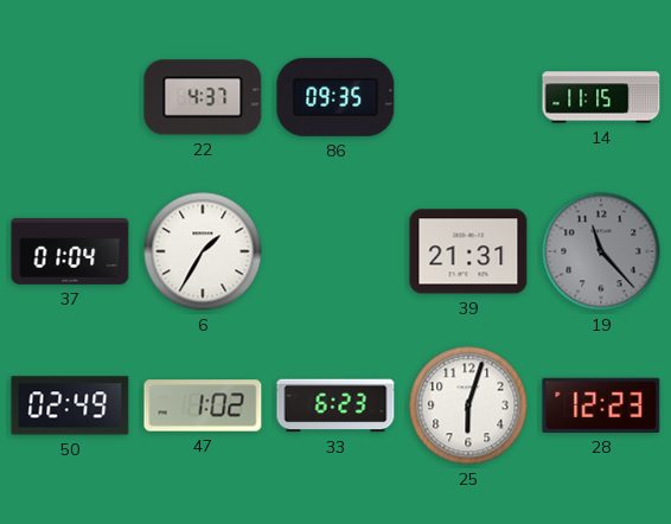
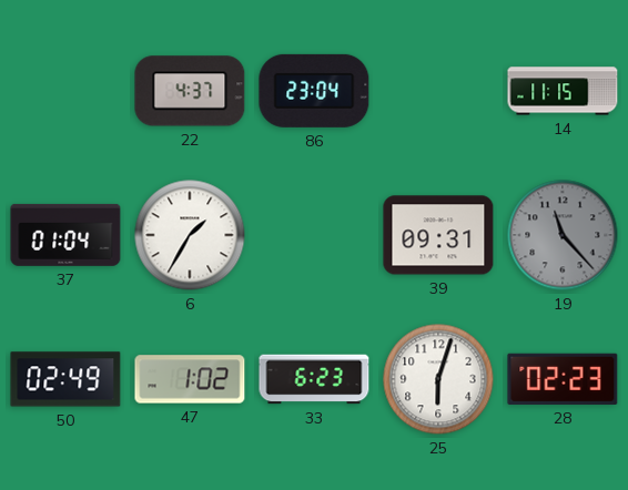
86: 09:35 -> 23:04
39: 21:31 -> 09:31
28: 12:23 -> 02:23
